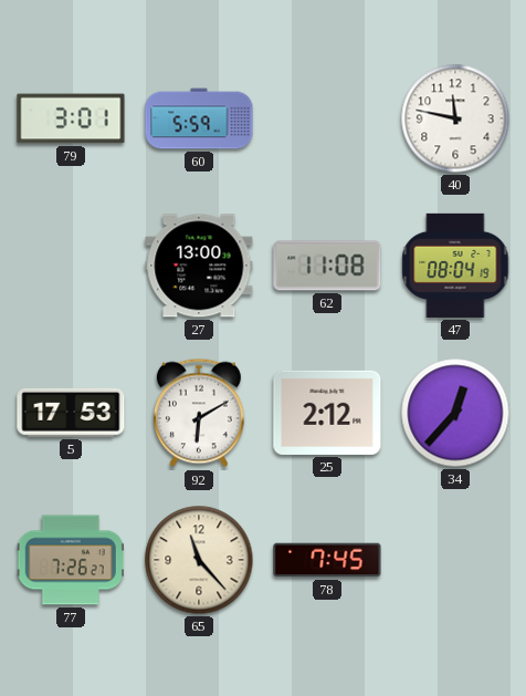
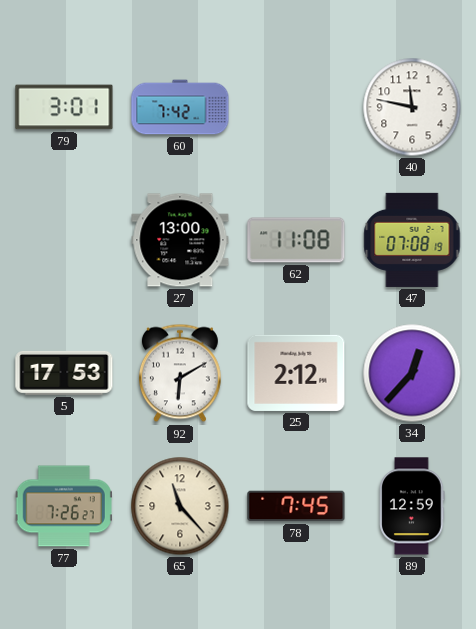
60: 5:59 -> 7:42
47: 08:04 -> 07:08
89: none -> 12:59
